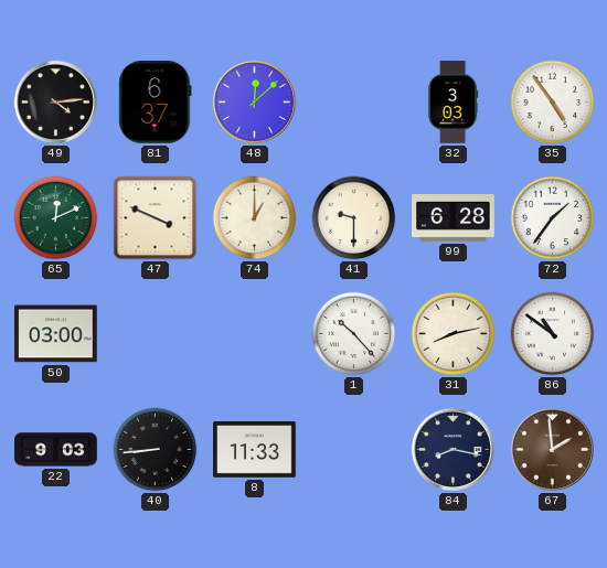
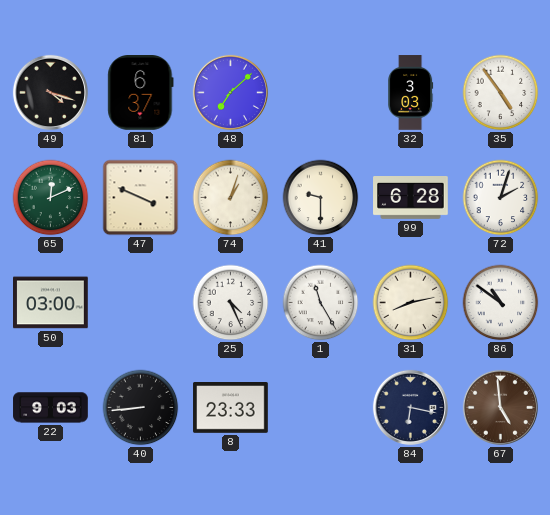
49: 4:14 -> 4:18
48: 12:08 -> 7:08
74: 1:00 -> 1:03
72: 1:36 -> 2:03
25: none -> 4:26
1: 10:23 -> 11:25
8: 11:33 -> 23:33
84: 8:17 -> 6:17
67: 1:59 -> 4:59
